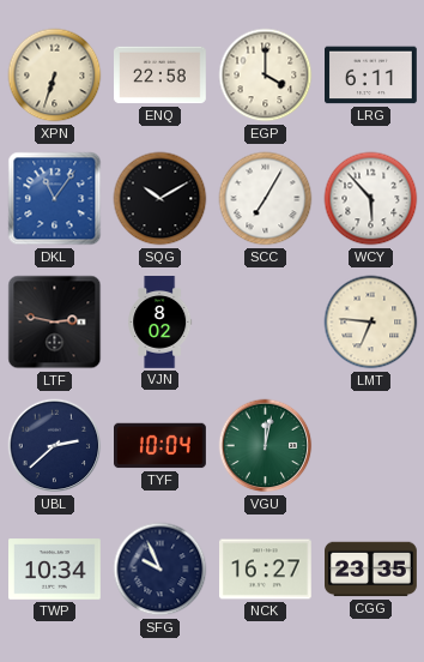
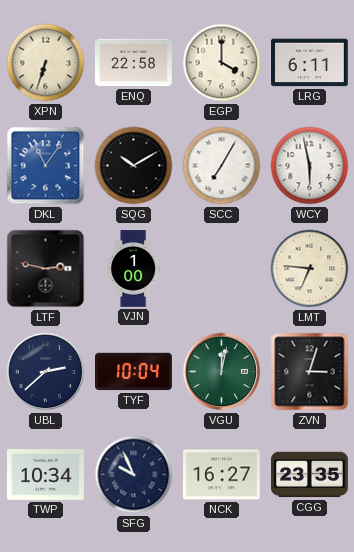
WCY: 5:53 -> 5:58
VJN: 8:02 -> 1:00
ZVN: none -> 3:03
